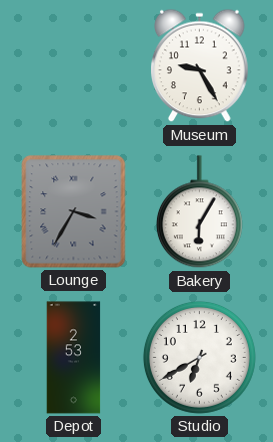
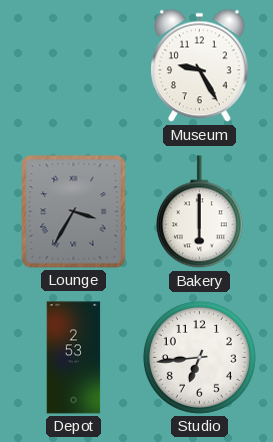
Bakery: 6:05 -> 6:00
Studio: 6:40 -> 6:44
